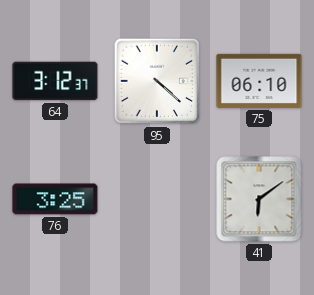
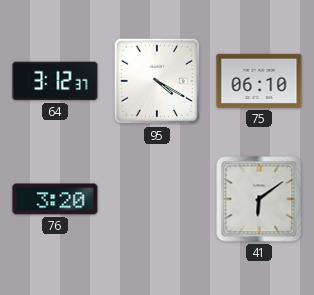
95: 4:22 -> 4:20
76: 3:25 -> 3:20
